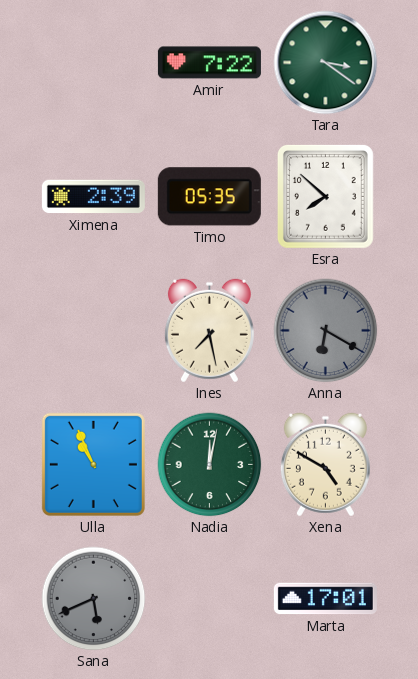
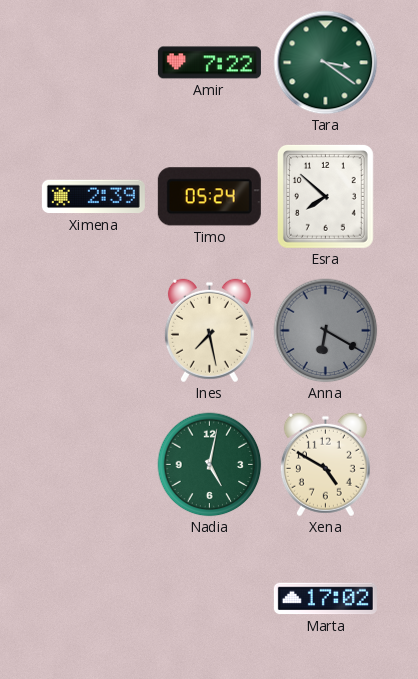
Timo: 05:35 -> 05:24
Ulla: 10:56 -> none
Nadia: 12:02 -> 5:02
Sana: 5:41 -> none
Marta: 17:01 -> 17:02
